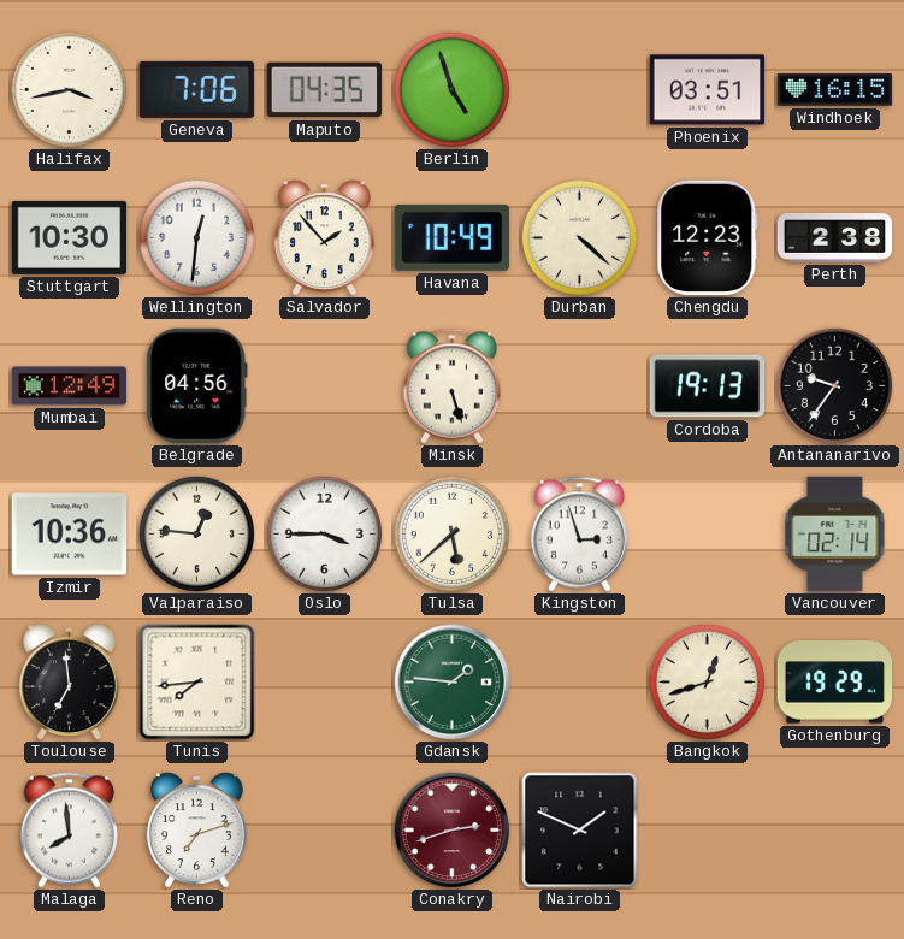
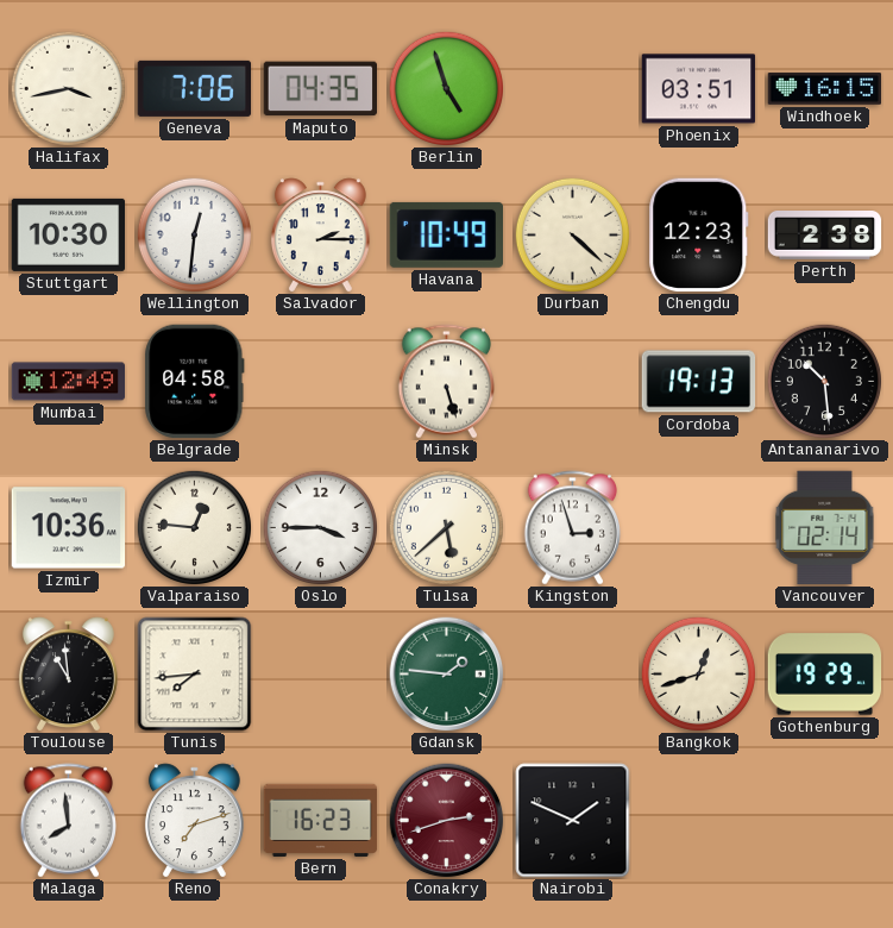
Salvador: 1:53 -> 2:15
Belgrade: 04:56 -> 04:58
Antananarivo: 9:36 -> 10:29
Toulouse: 6:59 -> 10:59
Bern: none -> 16:23
